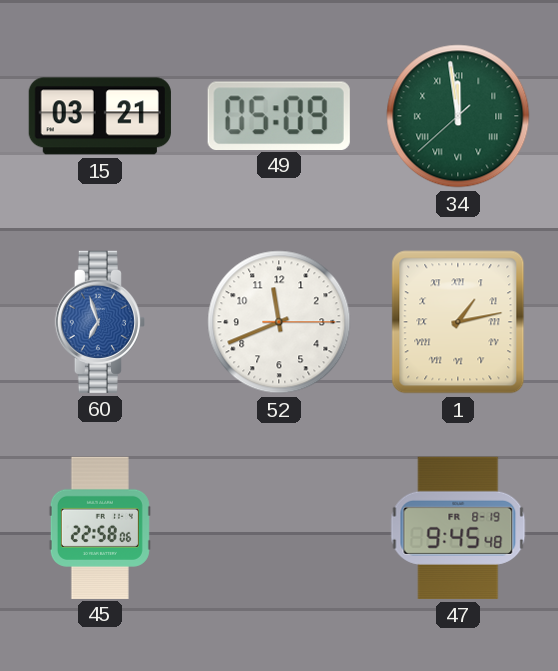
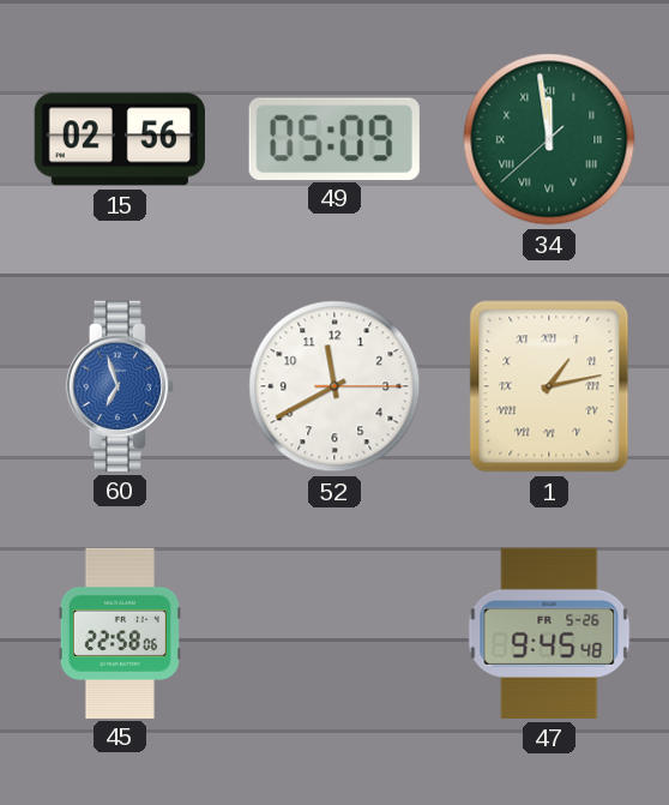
15: 03:21 -> 02:56
52: 11:41 -> 11:40
47 date: FR 8-19 -> FR 5-26
